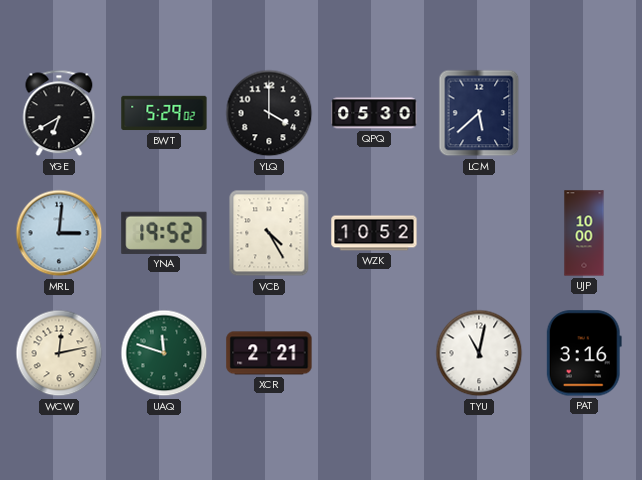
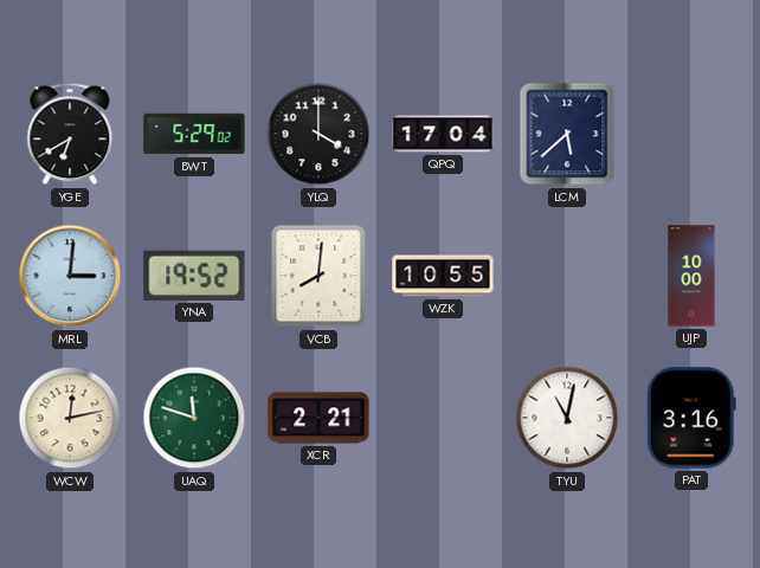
QPQ: 05:30 -> 17:04
VCB: 4:25 -> 8:01
WZK: 10:52 -> 10:55
